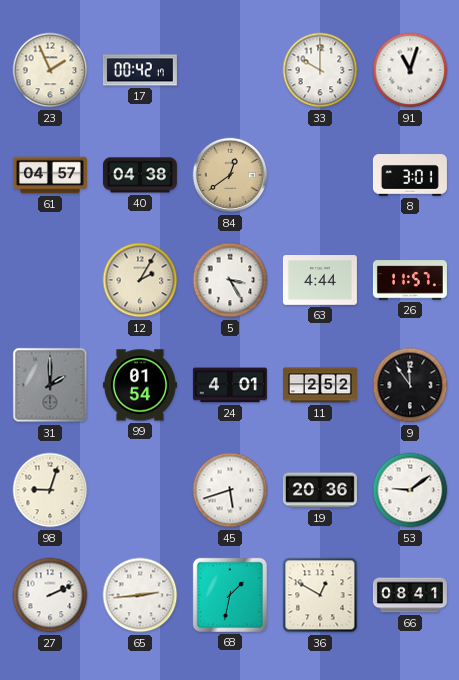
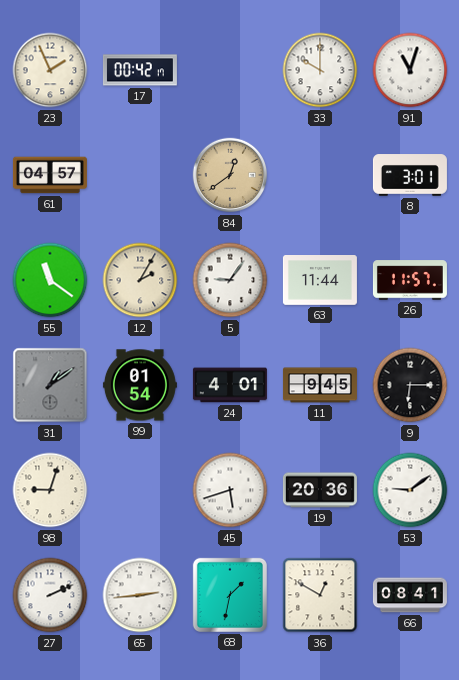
40: 04:38 -> none
55: none -> 11:21
5: 3:25 -> 9:06
63: 4:44 -> 11:44
31: 2:00 -> 1:09
11: 2:52 -> 9:45
9: 11:54 -> 6:15
